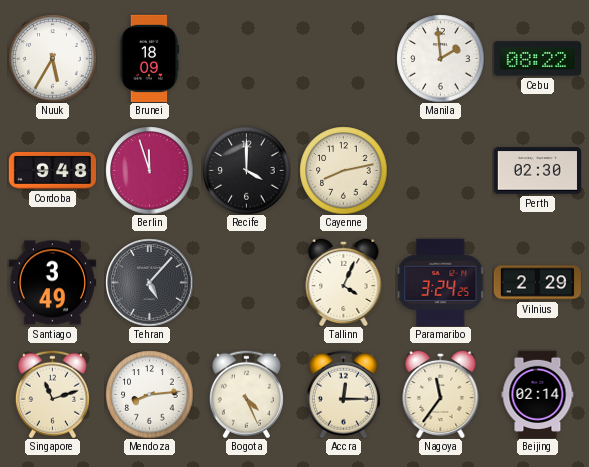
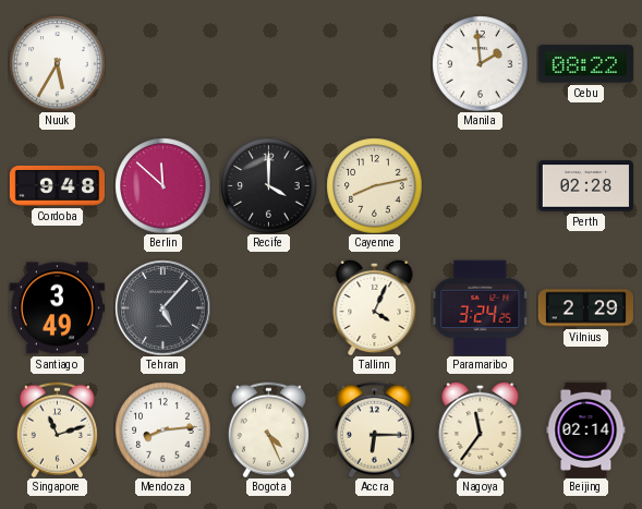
Brunei: 18:09 -> none
Berlin: 11:57 -> 11:52
Perth: 02:30 -> 02:28
Accra: 12:15 -> 6:15
